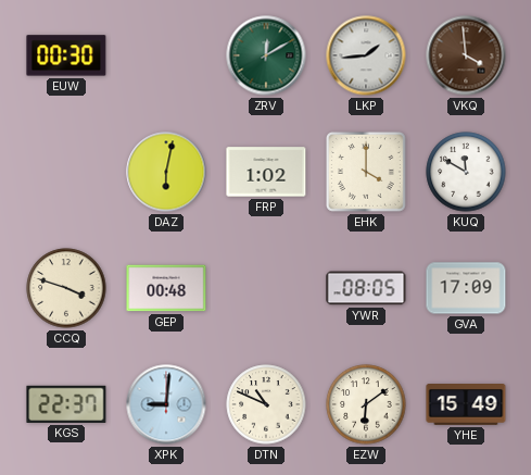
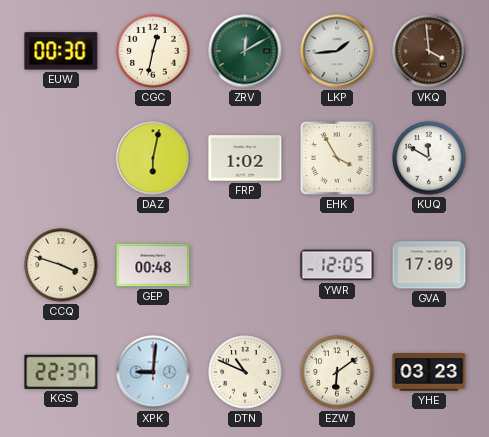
CGC: none -> 12:32
EHK: 4:00 -> 3:55
YWR: 08:05 -> 12:05
YHE: 15:49 -> 03:23
